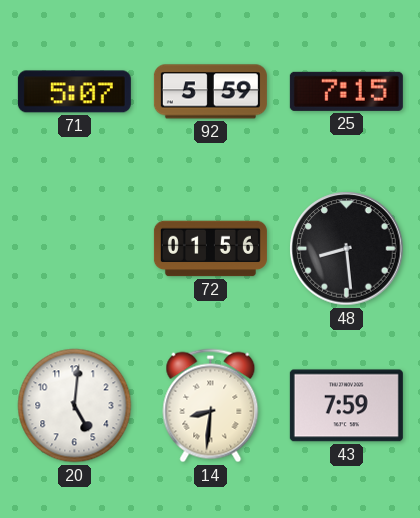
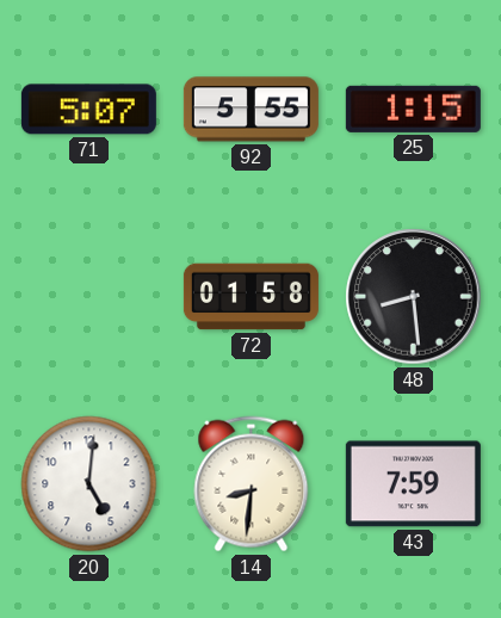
92: 5:59 -> 5:55
25: 7:15 -> 1:15
72: 01:56 -> 01:58
